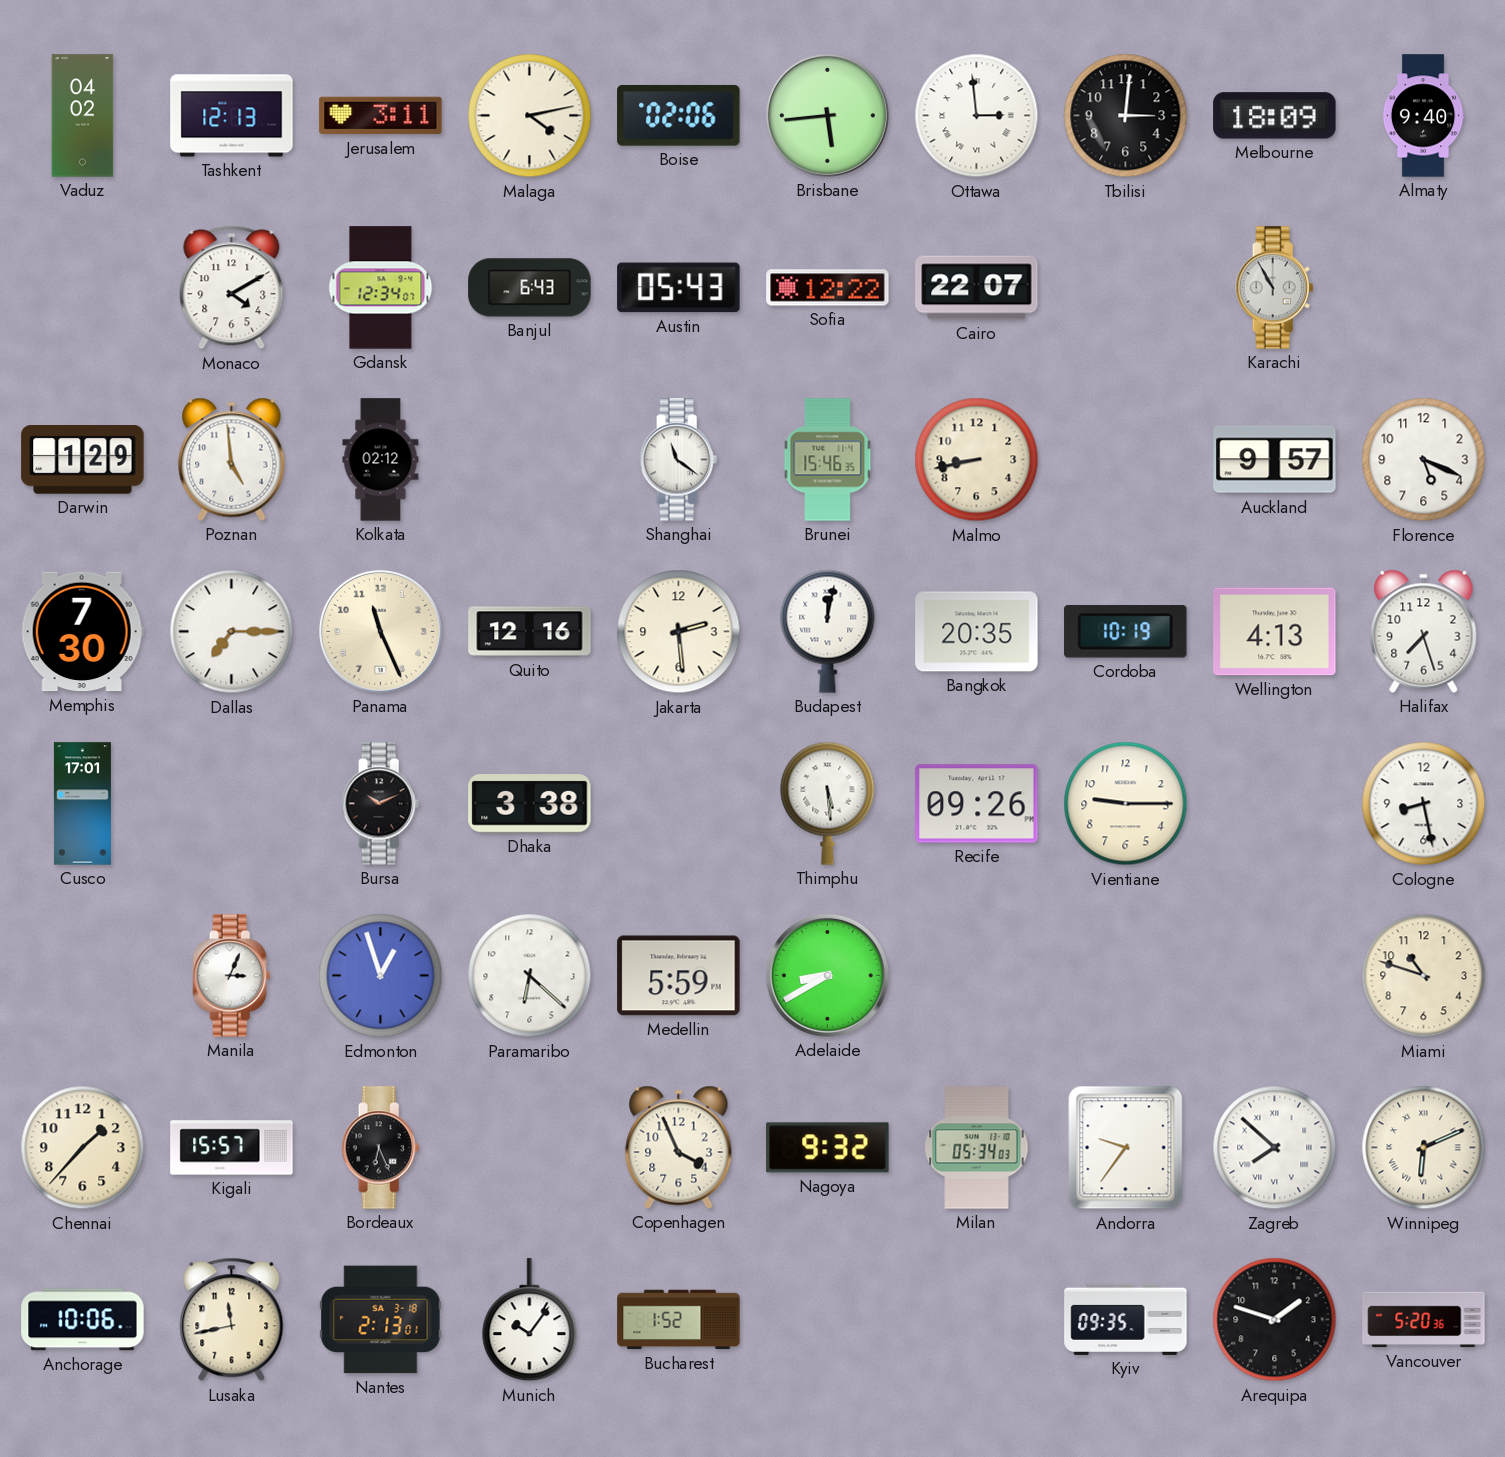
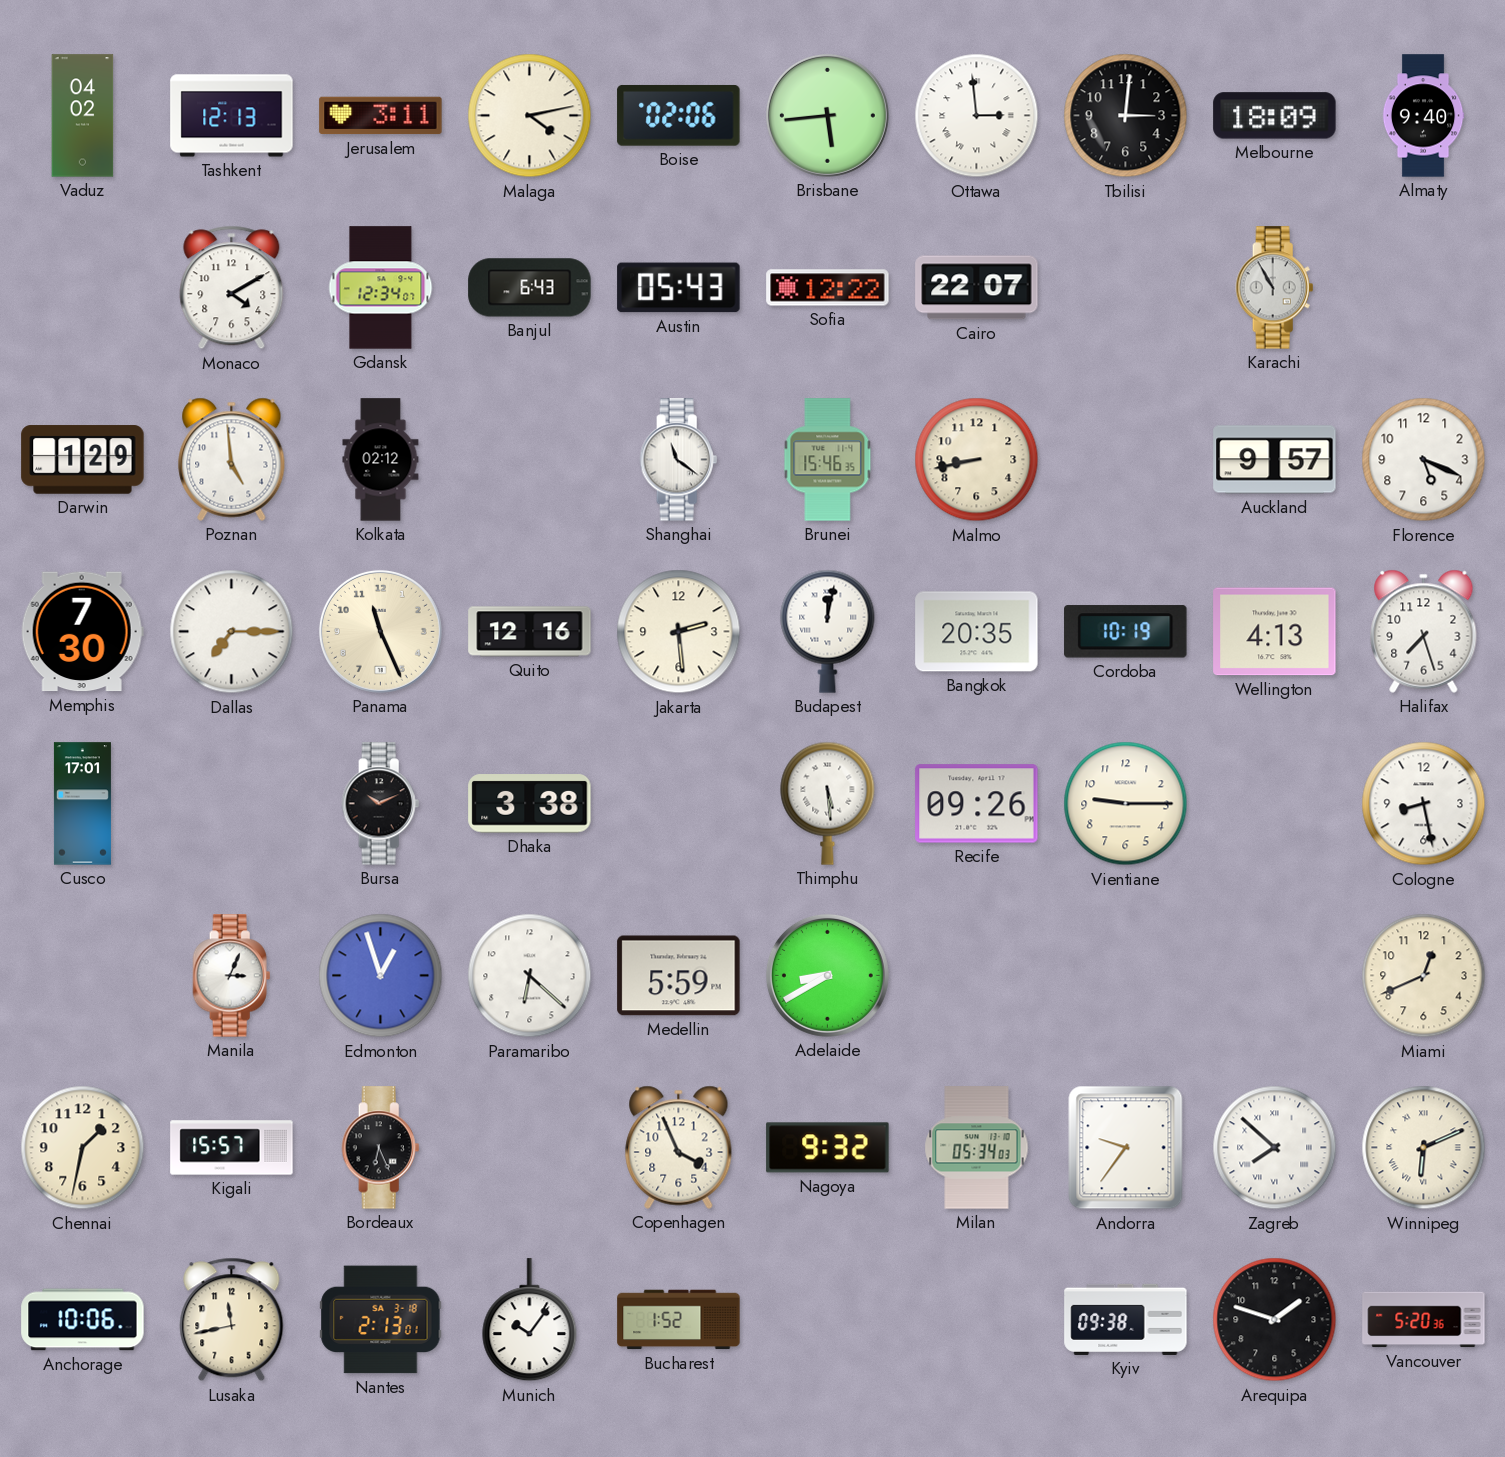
Miami: 10:48 -> 12:41
Chennai: 1:37 -> 1:32
Kyiv: 09:35 -> 09:38
